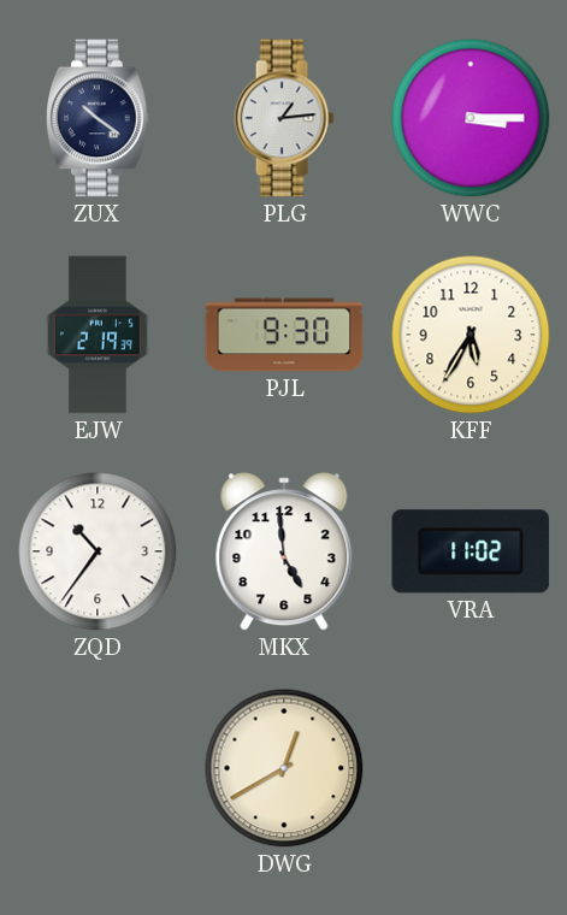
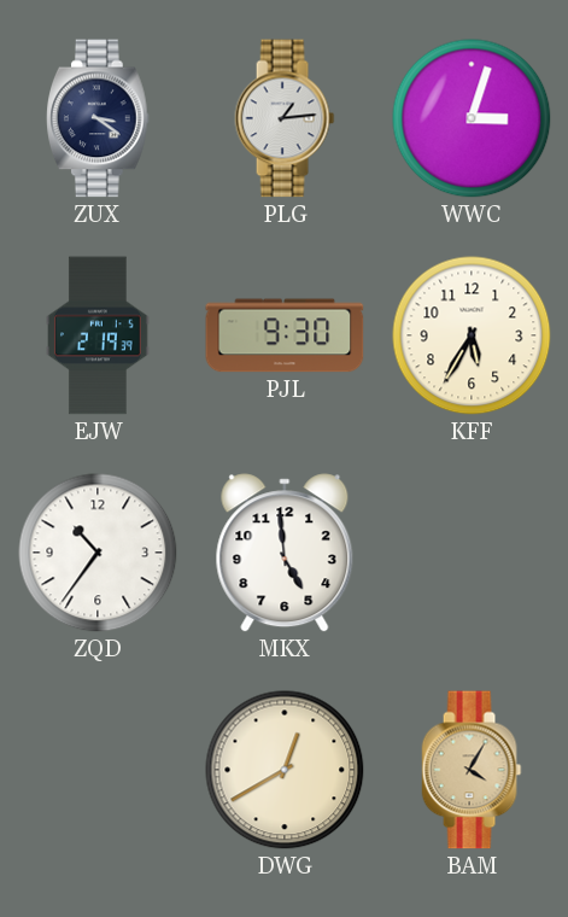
ZUX: 10:21 -> 3:21
WWC: 3:15 -> 3:03
VRA: 11:02 -> none
BAM: none -> 4:05
